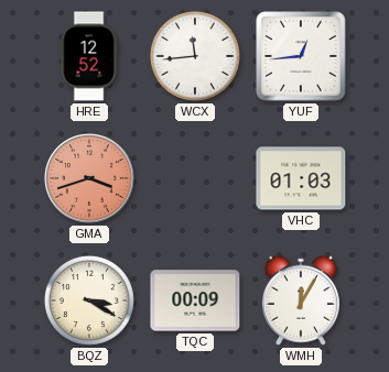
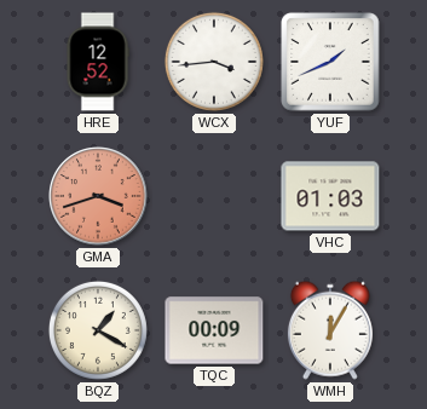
WCX: 11:44 -> 3:44
YUF: 12:44 -> 1:41
BQZ: 3:20 -> 1:20
